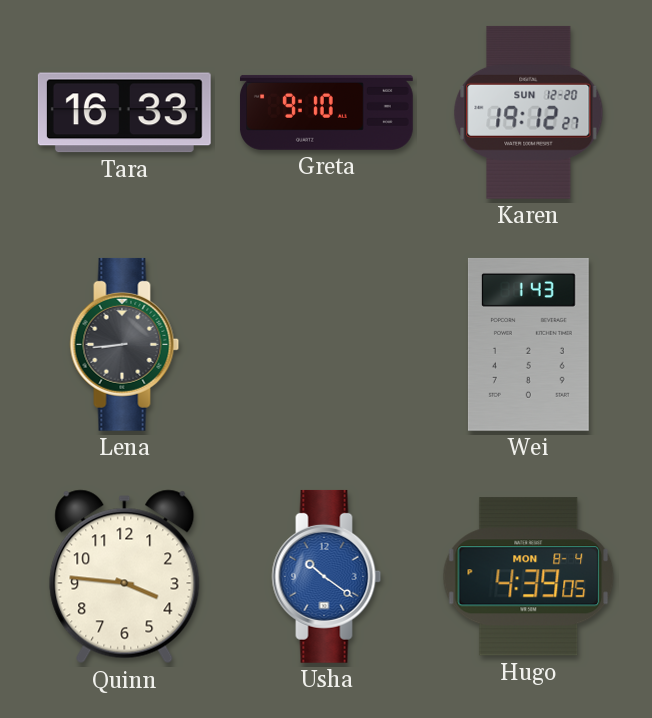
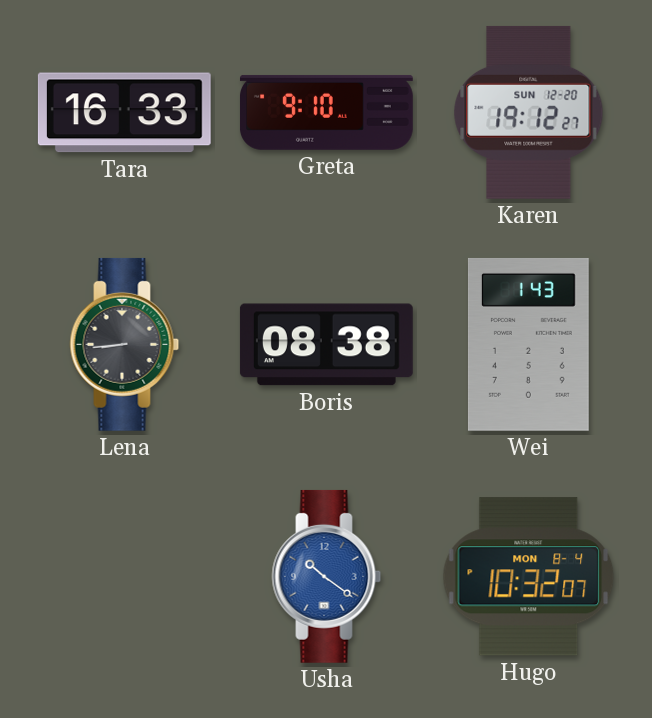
Boris: none -> 08:38
Quinn: 3:46 -> none
Hugo: 4:39 -> 10:32
